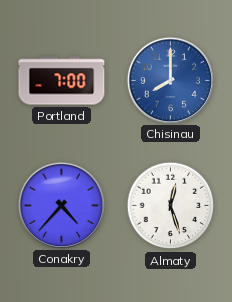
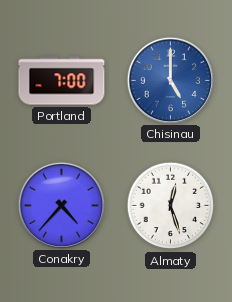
Chisinau: 8:00 -> 5:00
